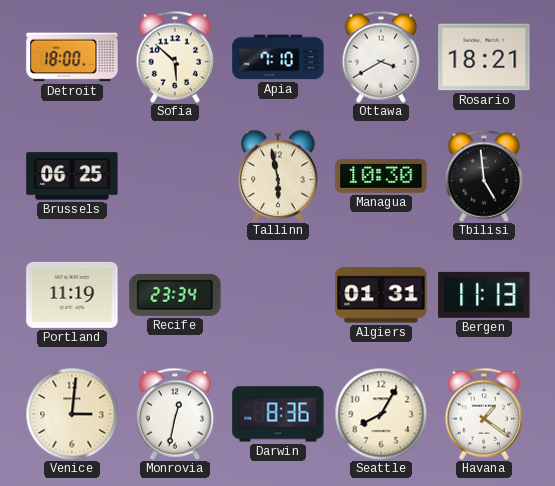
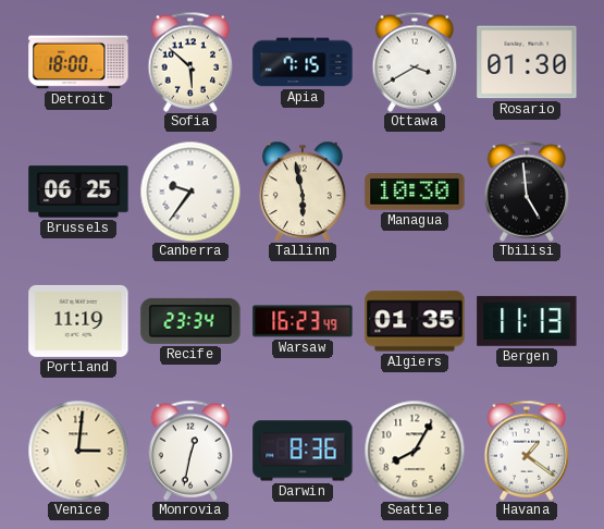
Apia: 7:10 -> 7:15
Rosario: 18:21 -> 01:30
Canberra: none -> 9:36
Warsaw: none -> 16:23
Algiers: 01:31 -> 01:35
